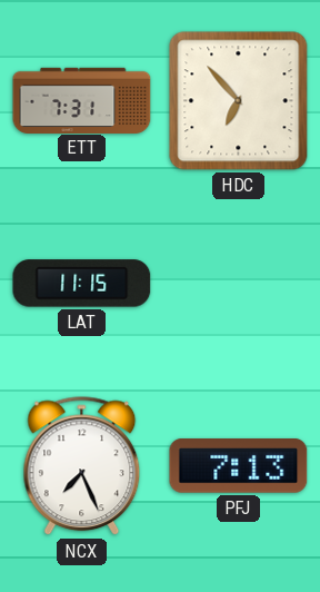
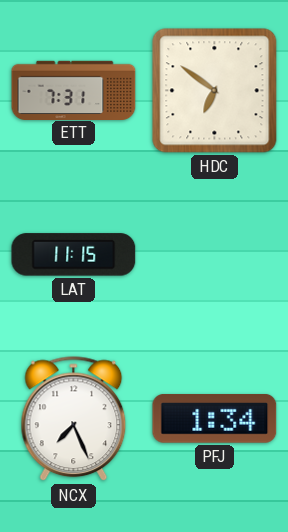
HDC: 6:53 -> 6:51
PFJ: 7:13 -> 1:34
